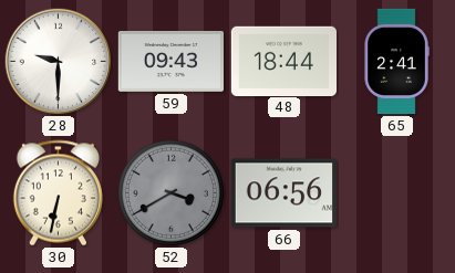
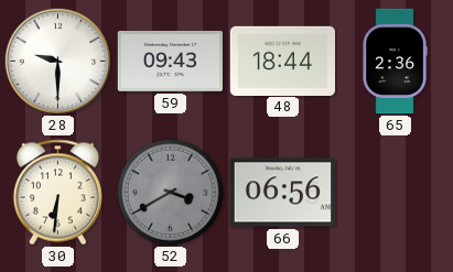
65: 2:41 -> 2:36
30: 6:32 -> 6:31
